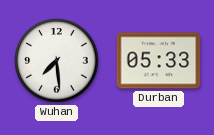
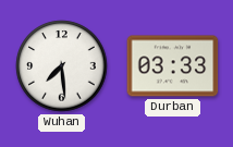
Durban: 05:33 -> 03:33
